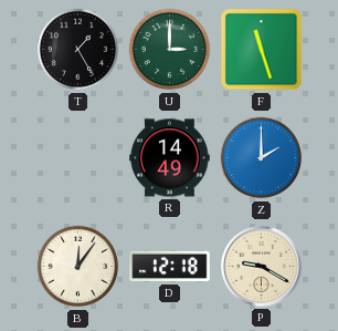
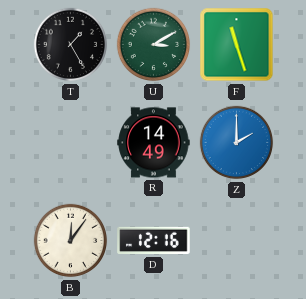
U: 3:00 -> 3:10
D: 12:18 -> 12:16
P: 9:20 -> none
